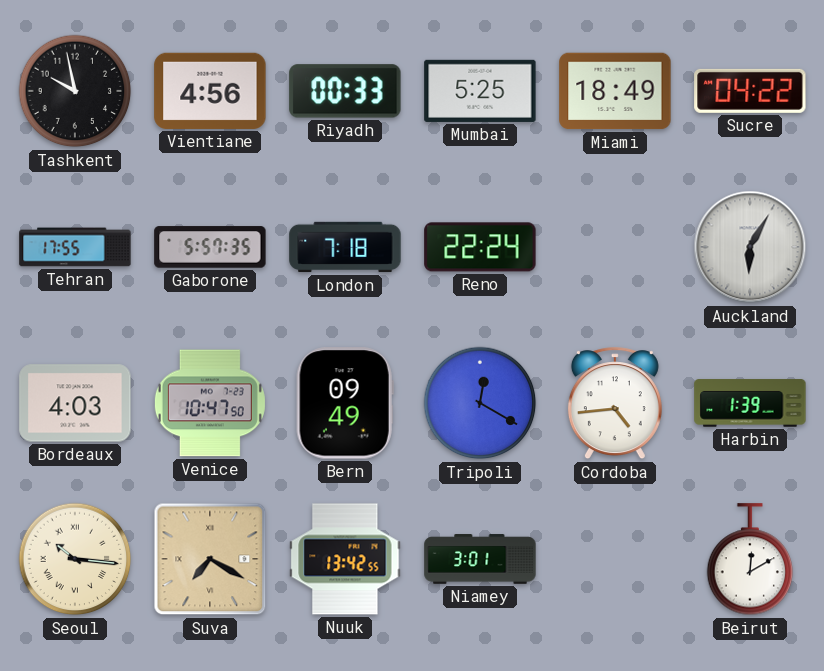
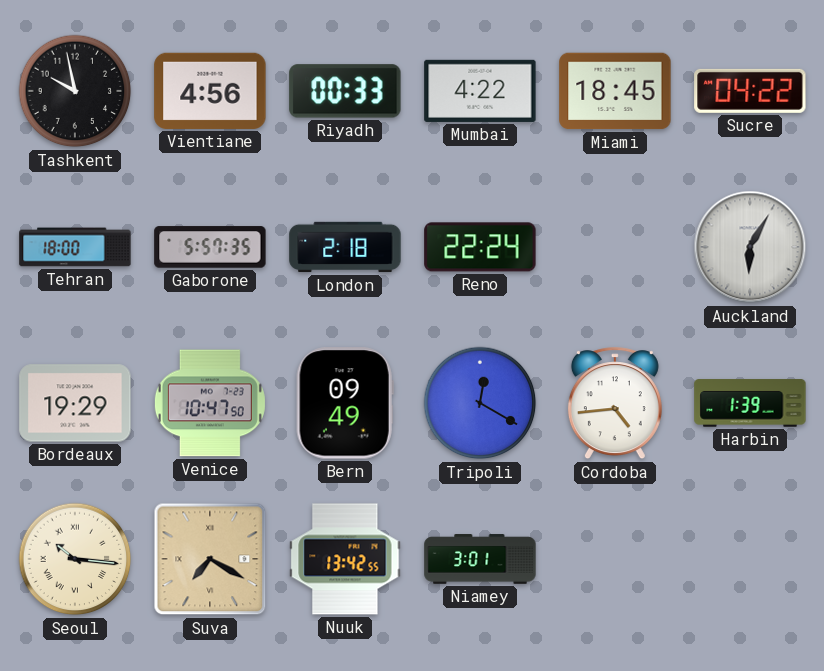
Mumbai: 5:25 -> 4:22
Miami: 18:49 -> 18:45
Tehran: 17:55 -> 18:00
London: 7:18 -> 2:18
Bordeaux: 4:03 -> 19:29
Beirut: 12:10 -> none
